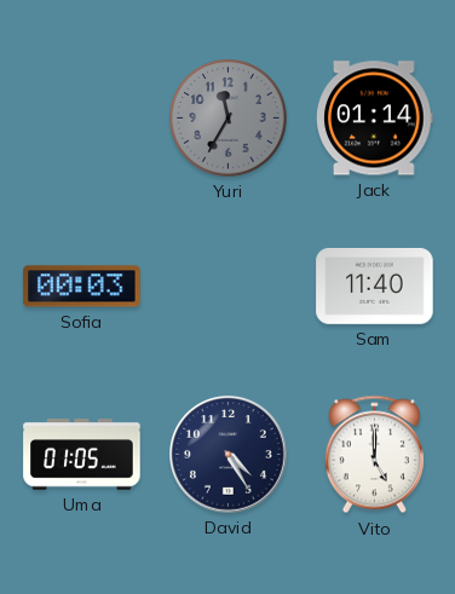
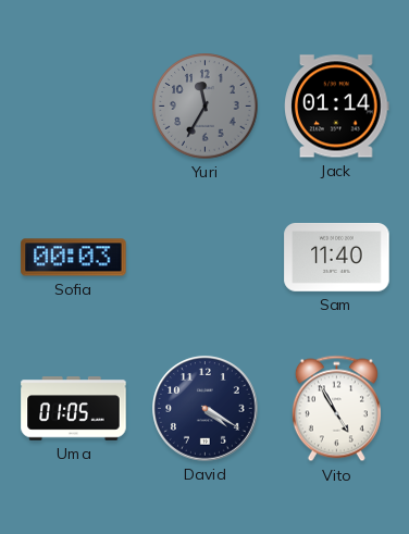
David: 4:25 -> 4:20
Vito: 5:00 -> 4:55
